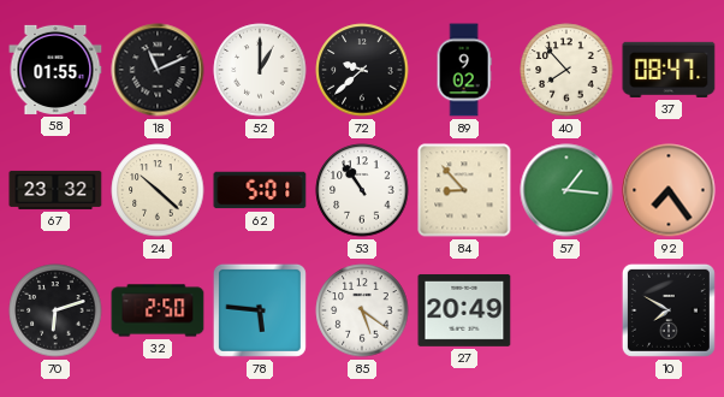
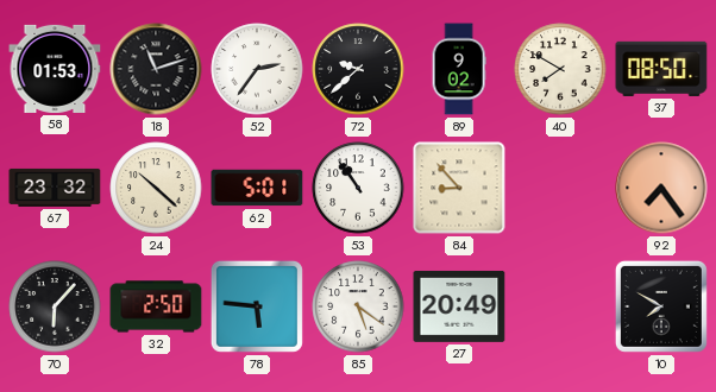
58: 01:55 -> 01:53
18: 11:11 -> 11:12
52: 1:00 -> 2:36
40: 7:53 -> 7:50
37: 08:47 -> 08:50
57: 1:16 -> none
70: 6:12 -> 6:07
